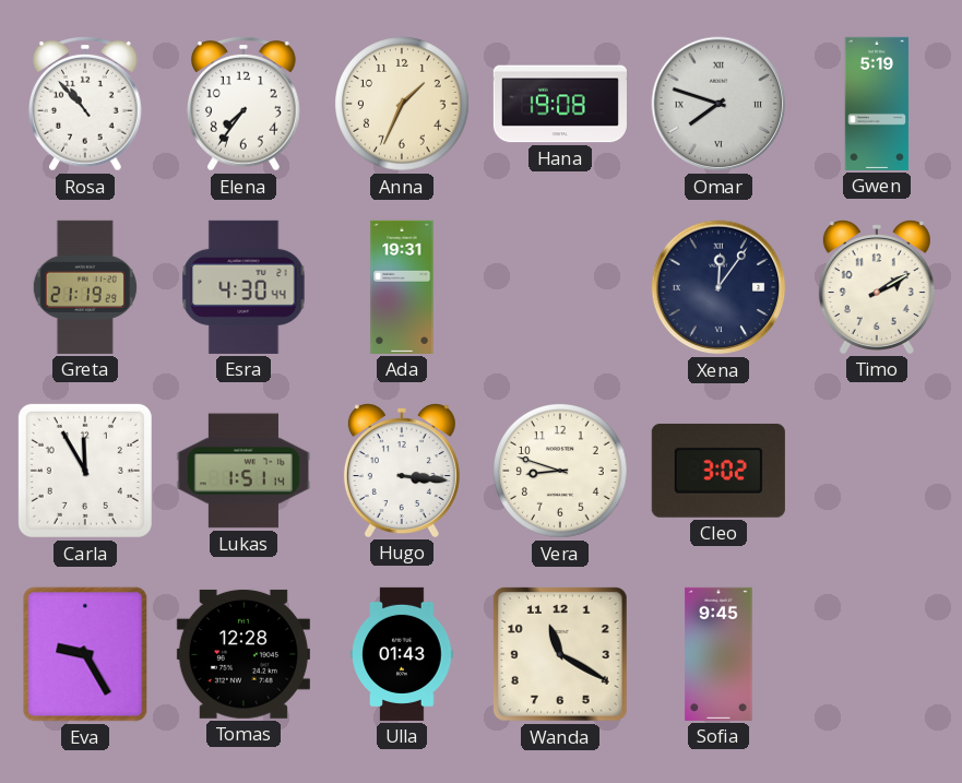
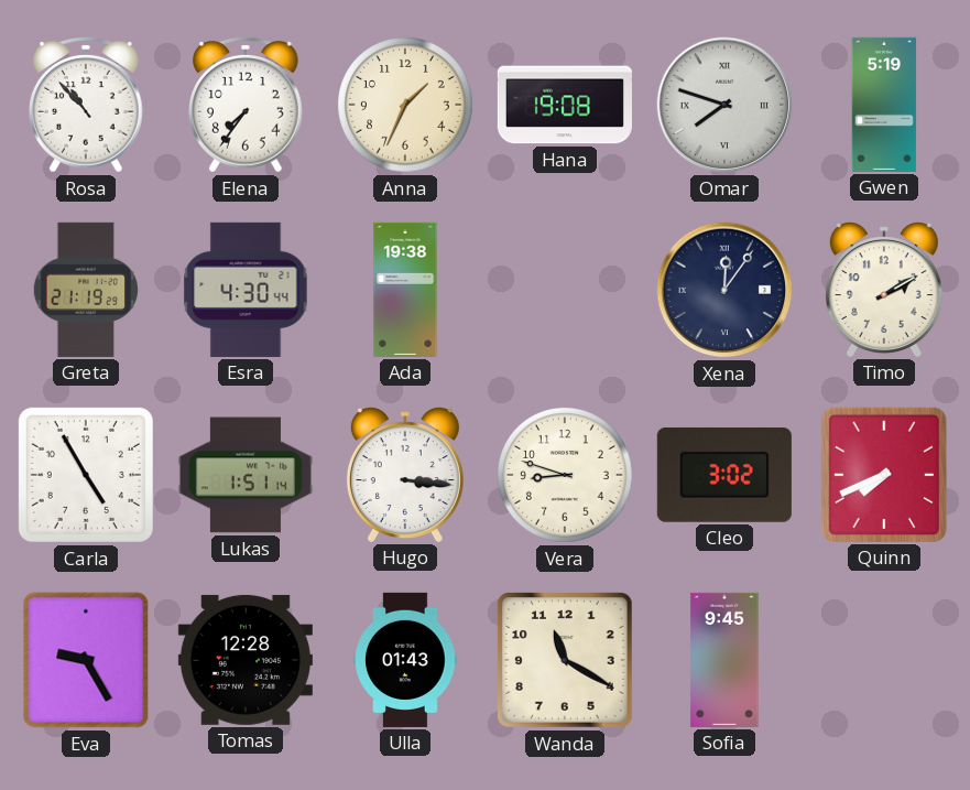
Ada: 19:31 -> 19:38
Carla: 11:55 -> 4:55
Quinn: none -> 7:41
